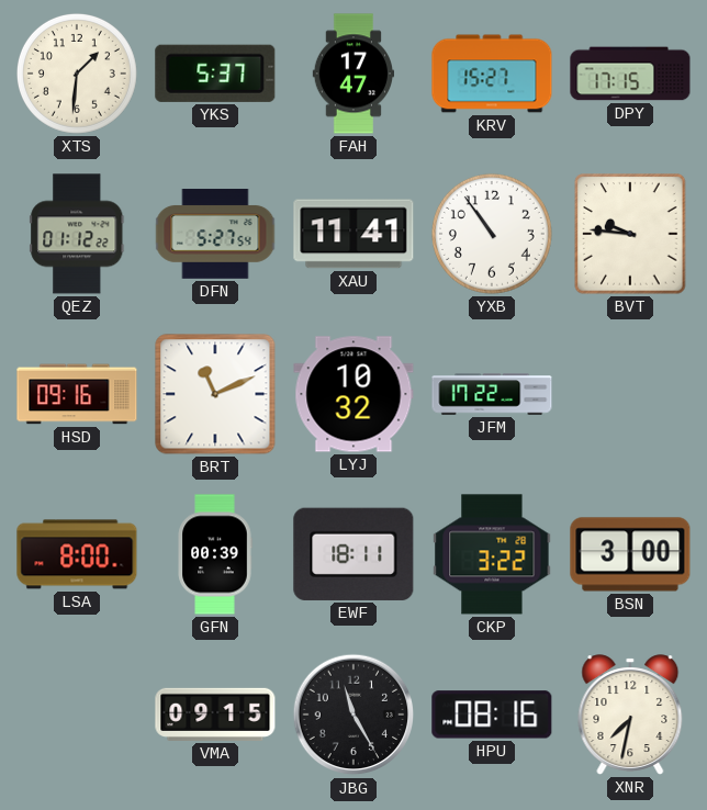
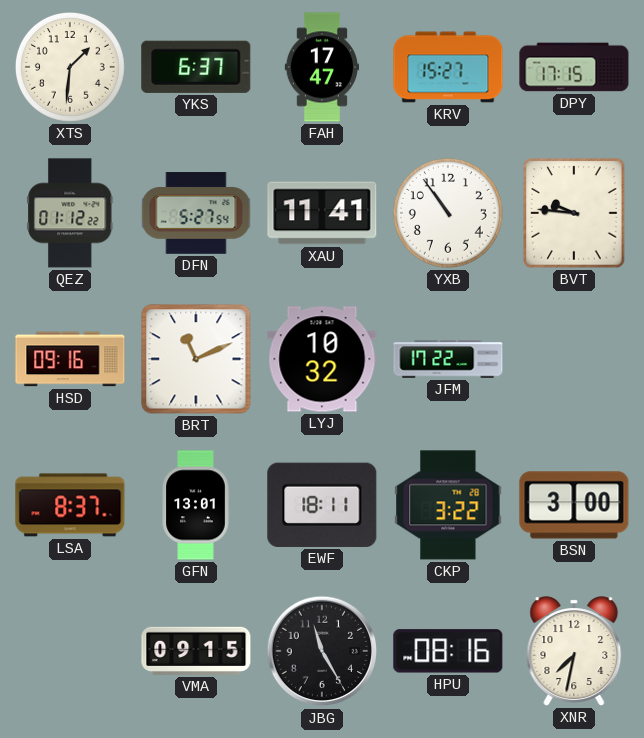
YKS: 5:37 -> 6:37
LSA: 8:00 -> 8:37
GFN: 00:39 -> 13:01
